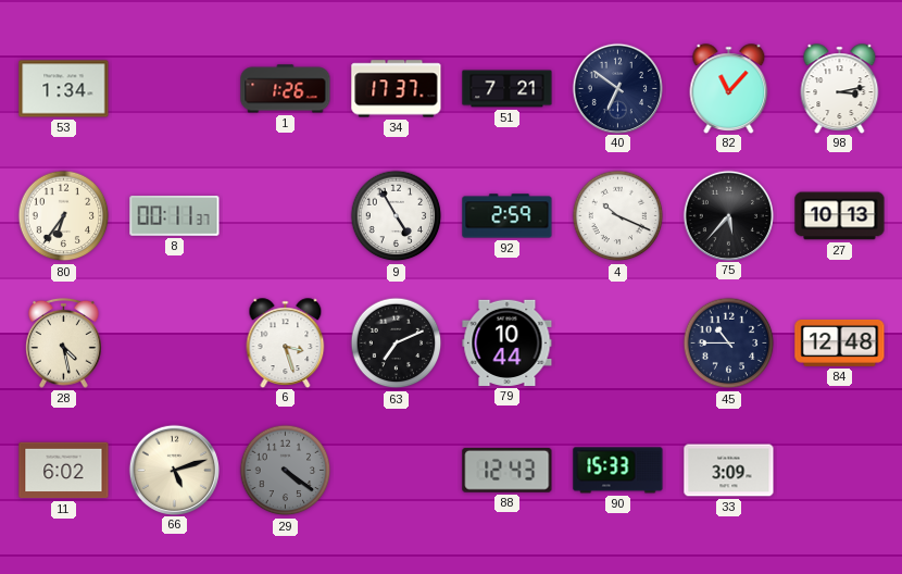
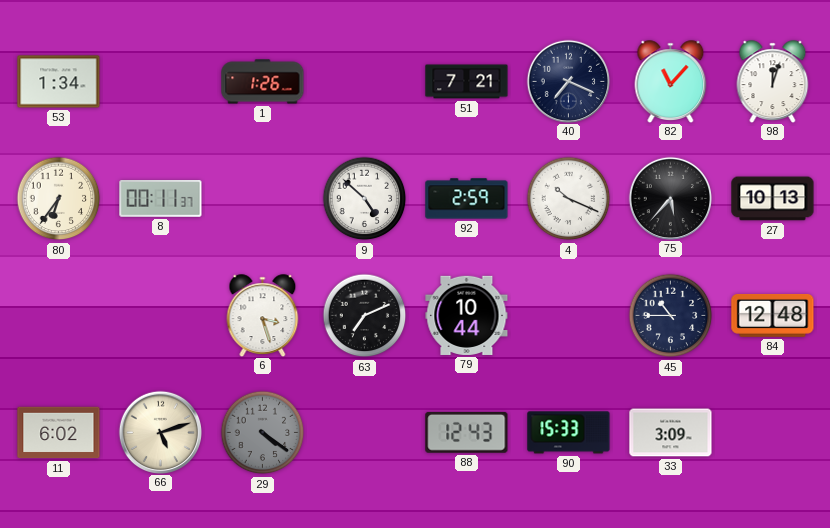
34: 17:37 -> none
40: 6:51 -> 7:19
98: 3:13 -> 12:03
9: 4:55 -> 4:52
28: 4:28 -> none
